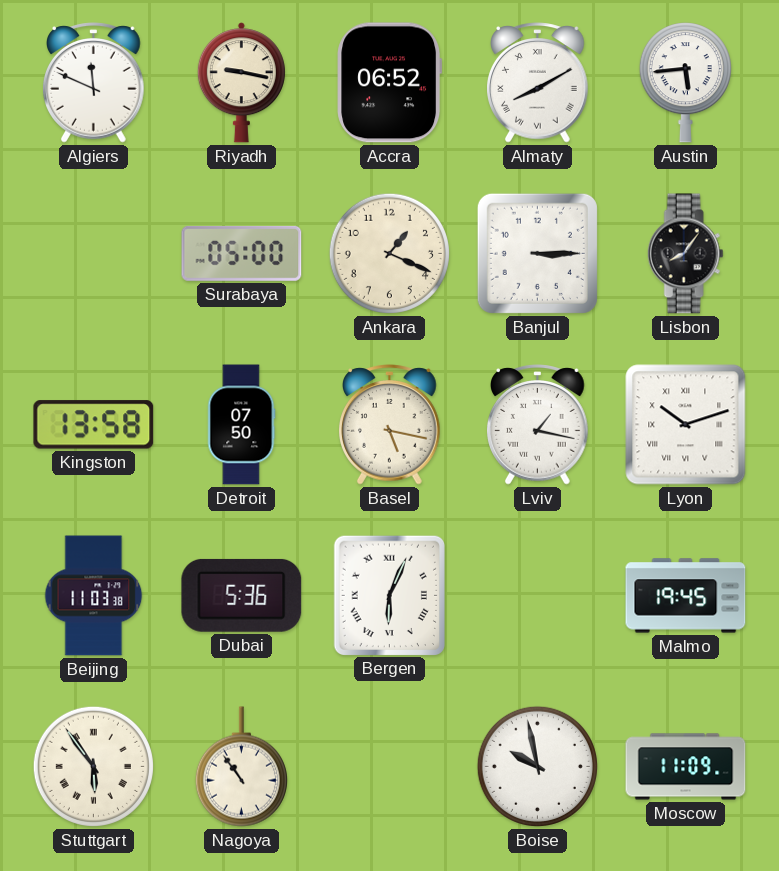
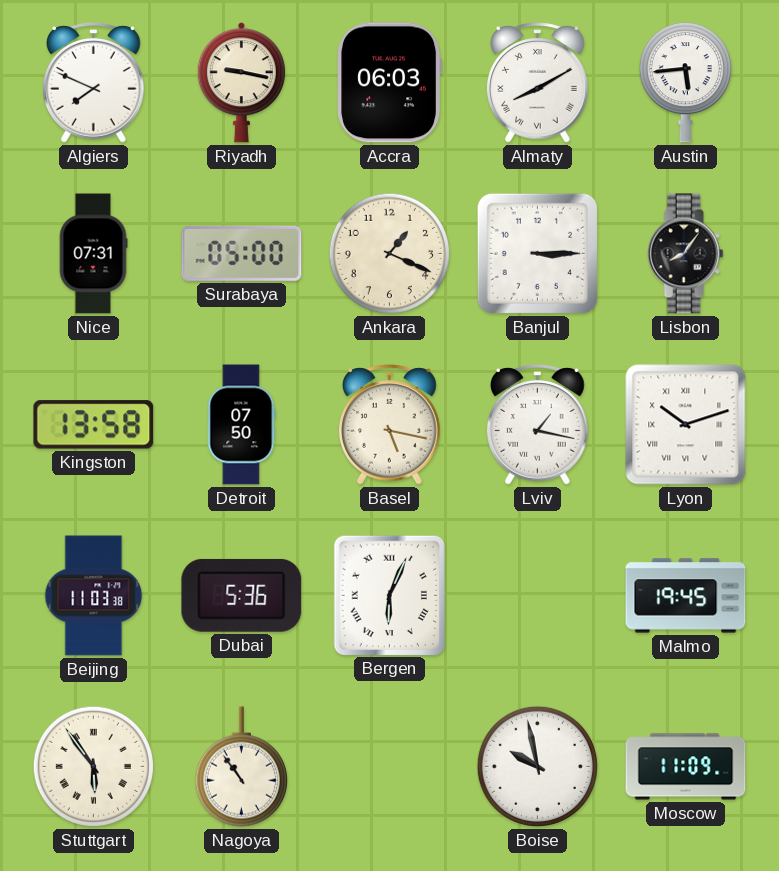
Algiers: 11:49 -> 7:49
Accra: 06:52 -> 06:03
Nice: none -> 07:31
